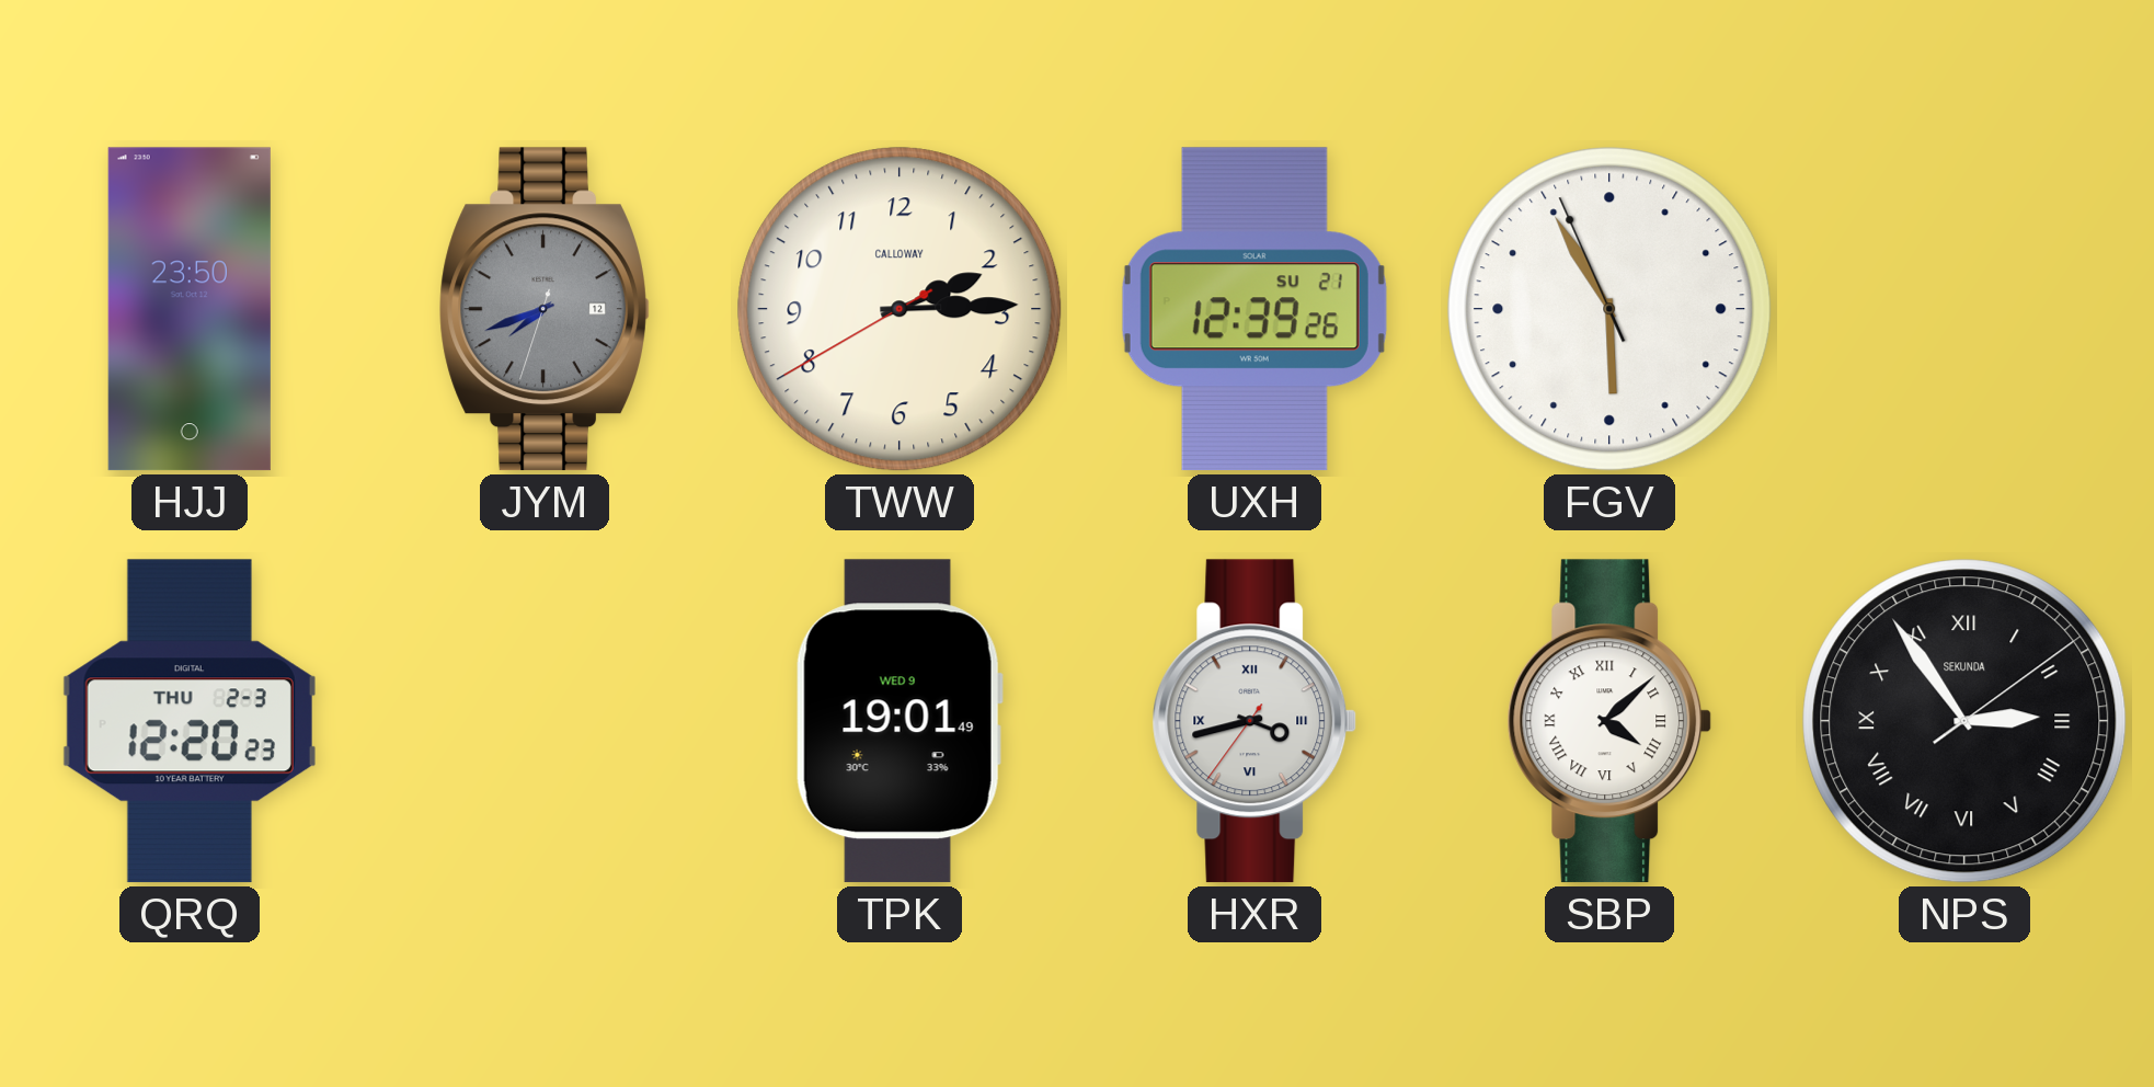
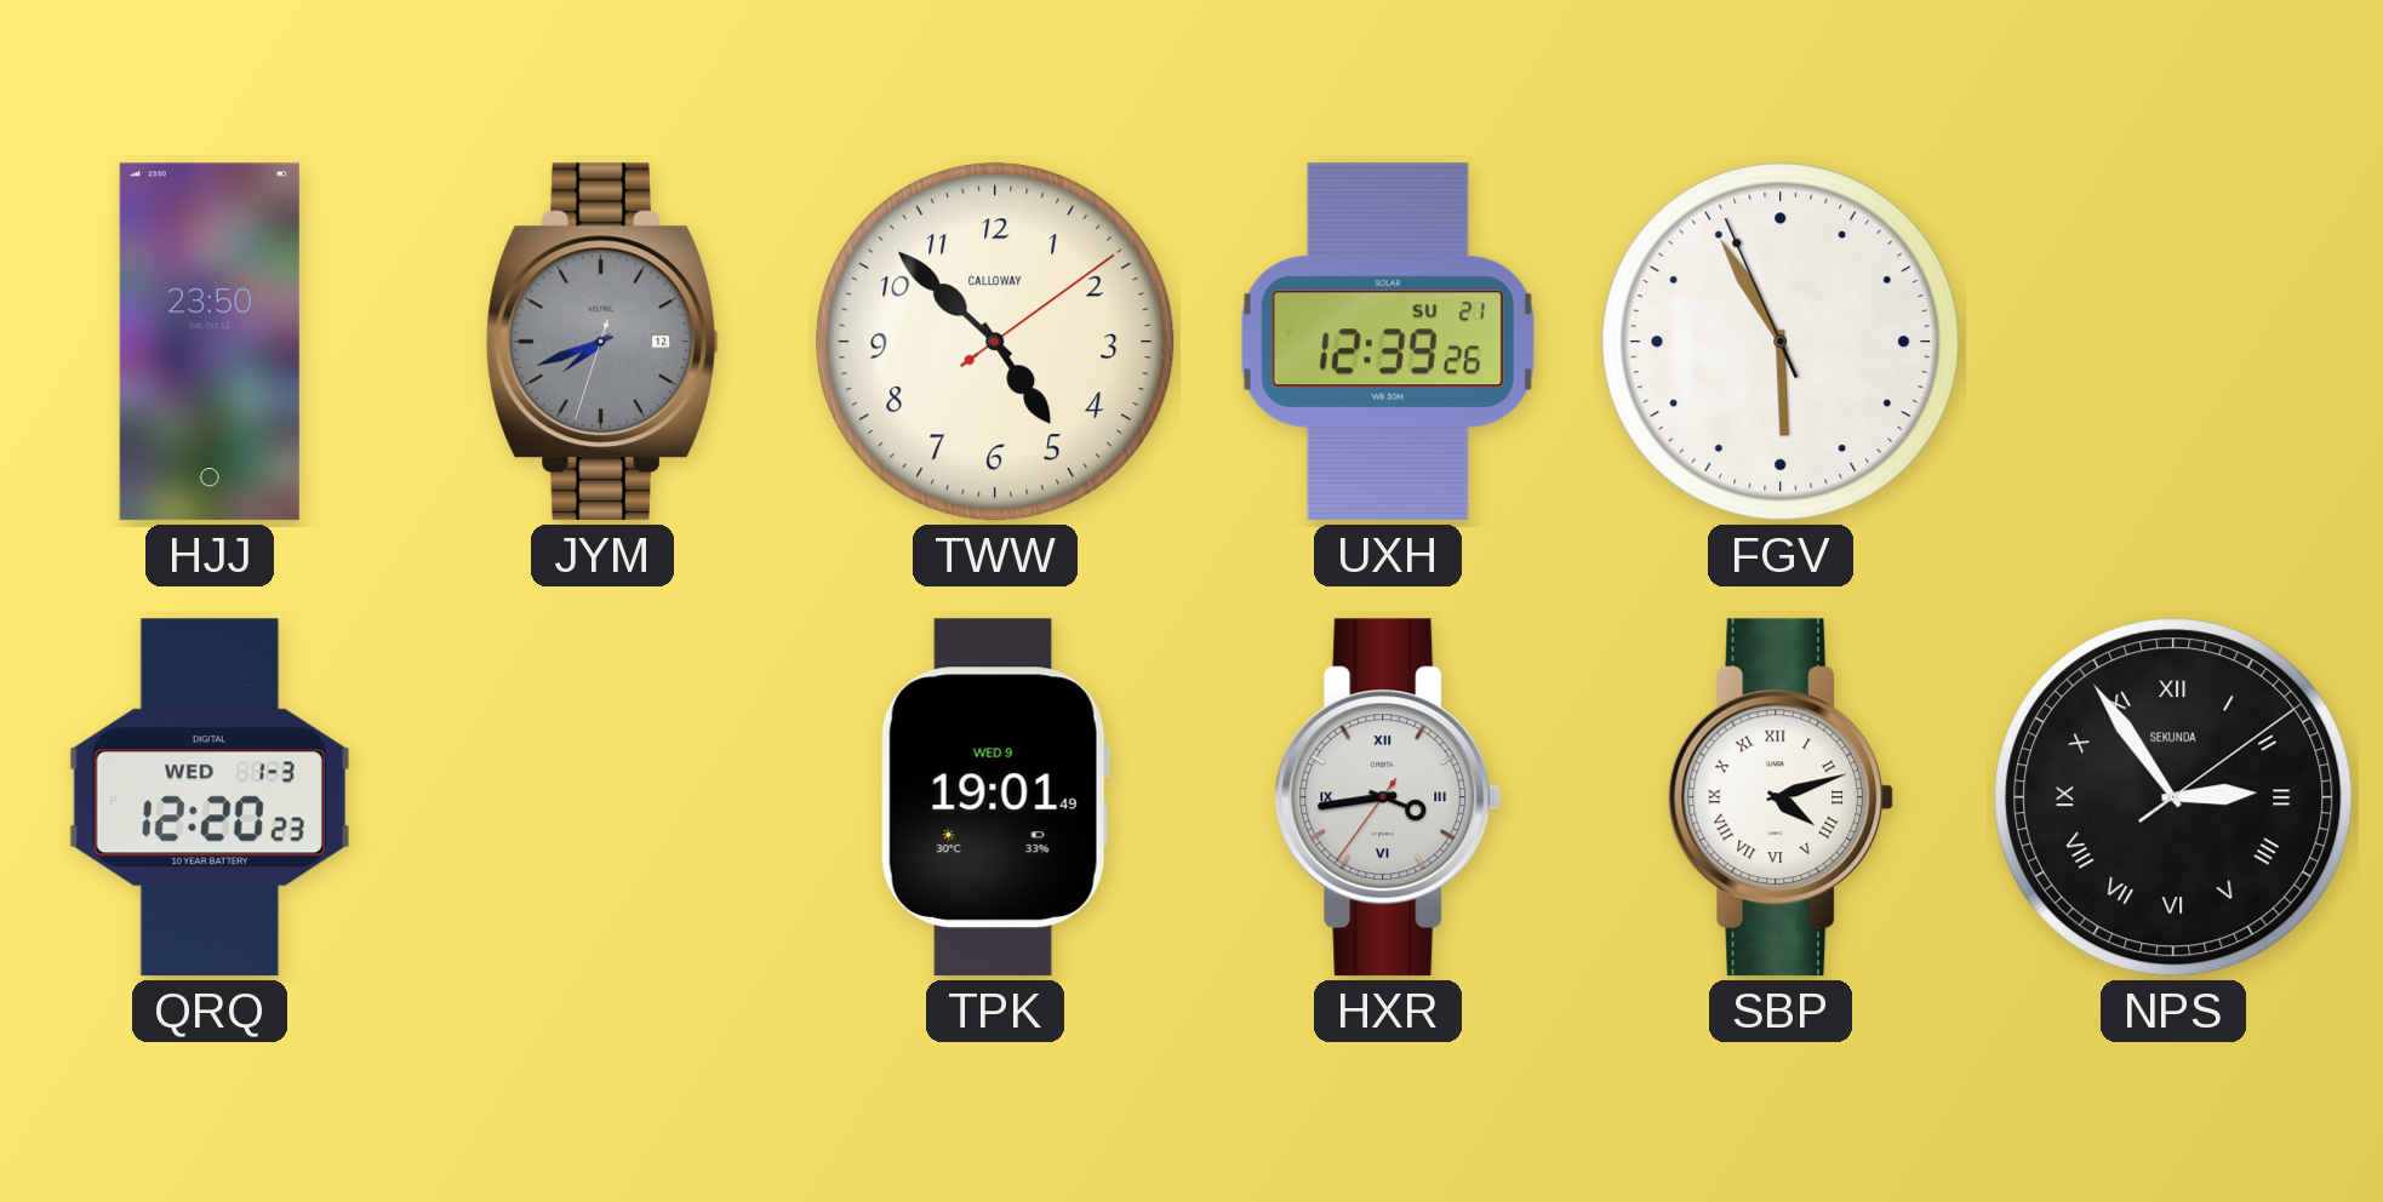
TWW: 2:14 -> 4:52
QRQ date: THU 2-3 -> WED 1-3
HXR: 3:42 -> 3:43
SBP: 4:08 -> 4:12
